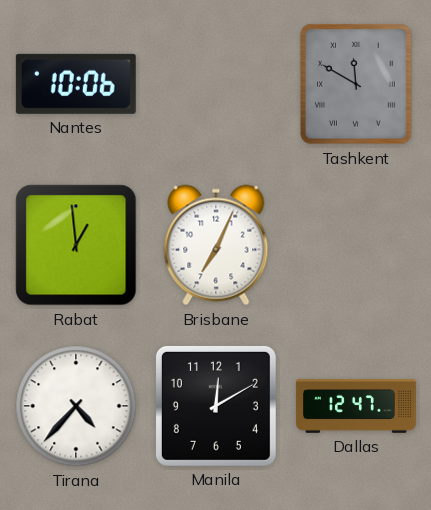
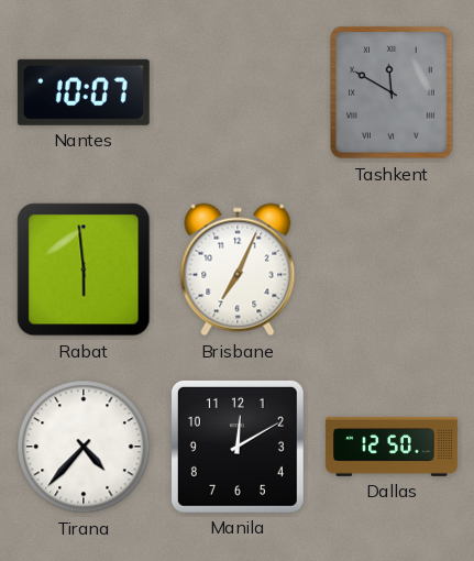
Nantes: 10:06 -> 10:07
Rabat: 12:59 -> 5:59
Dallas: 12:47 -> 12:50
